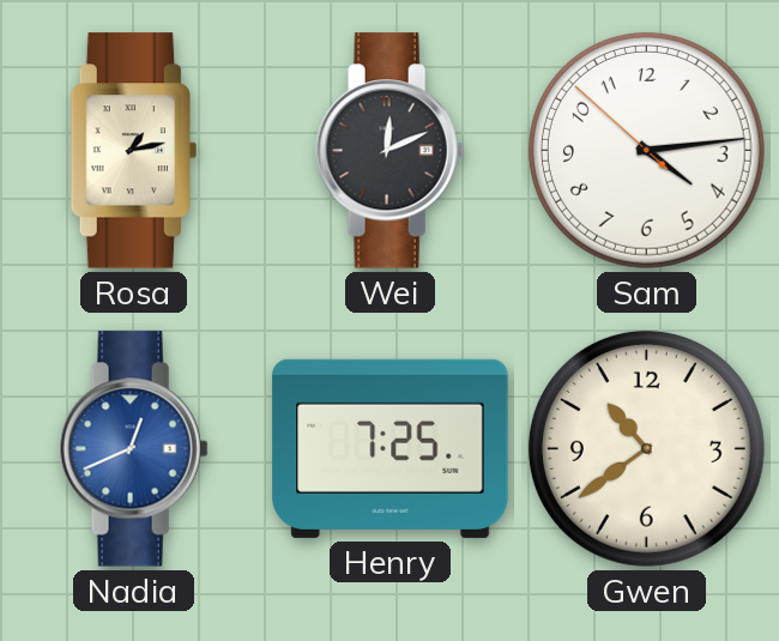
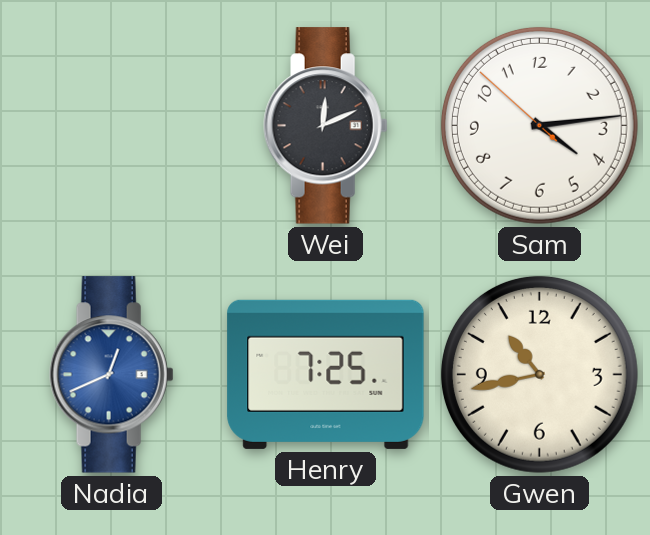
Rosa: 1:13 -> none
Gwen: 10:39 -> 10:43
